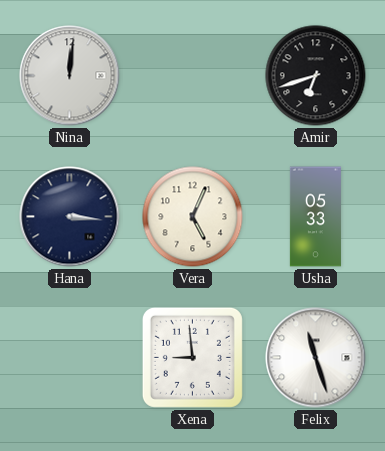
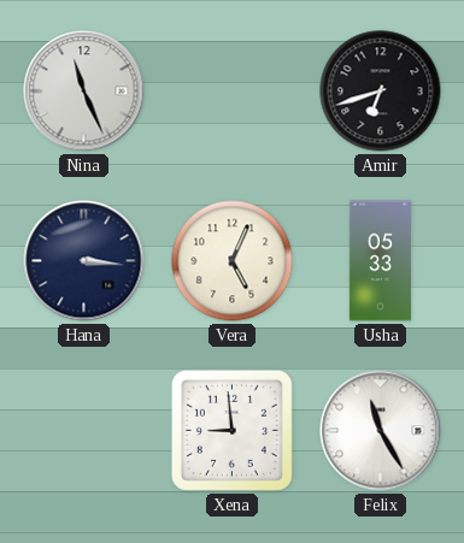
Nina: 12:01 -> 11:26
Felix: 11:27 -> 11:25
